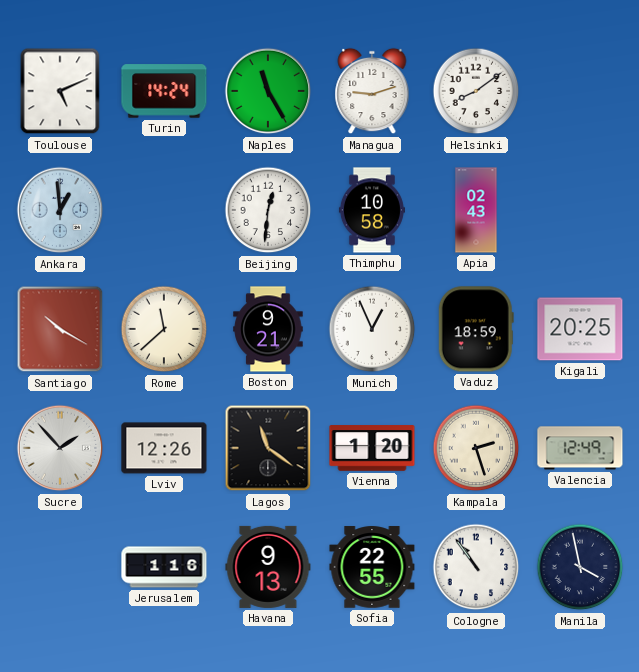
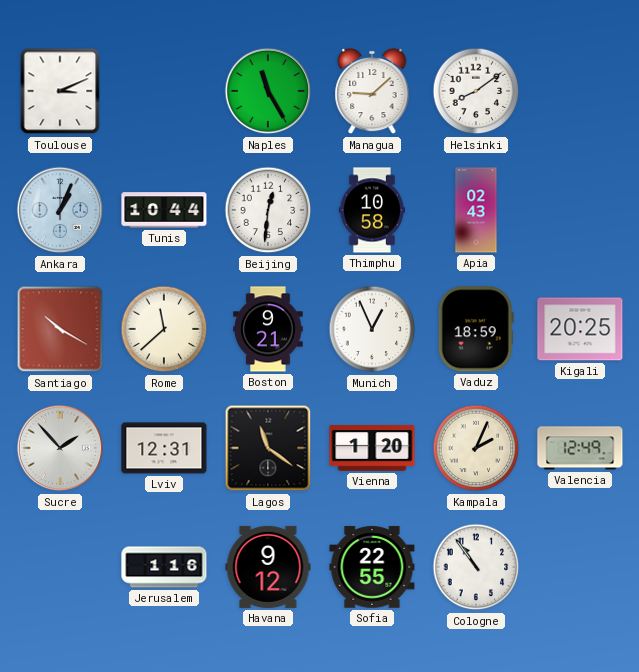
Toulouse: 5:11 -> 3:11
Turin: 14:24 -> none
Managua: 9:12 -> 9:08
Ankara: 12:59 -> 1:04
Tunis: none -> 10:44
Lviv: 12:26 -> 12:31
Kampala: 2:27 -> 2:04
Havana: 9:13 -> 9:12
Manila: 3:58 -> none
